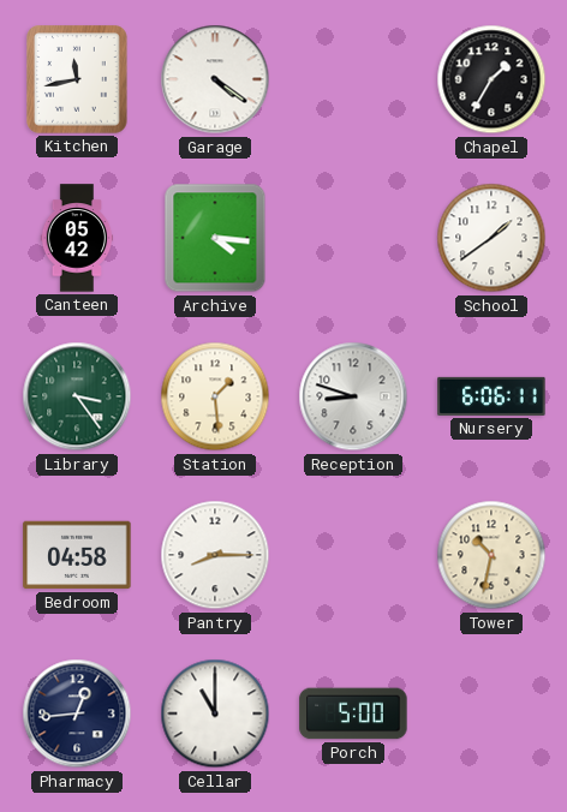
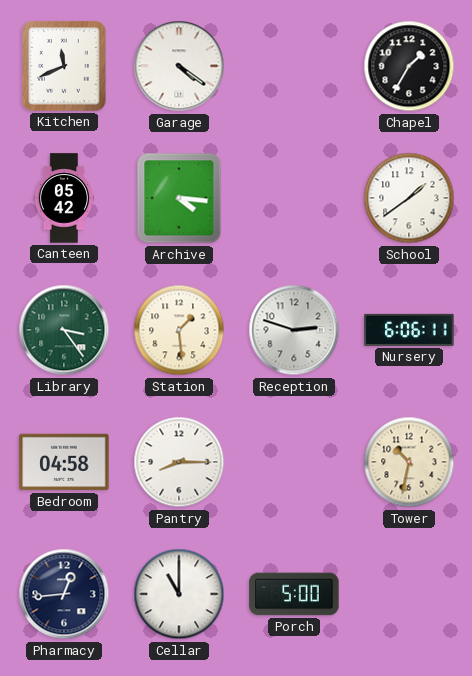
Kitchen: 11:43 -> 11:41
Reception: 8:48 -> 2:48
